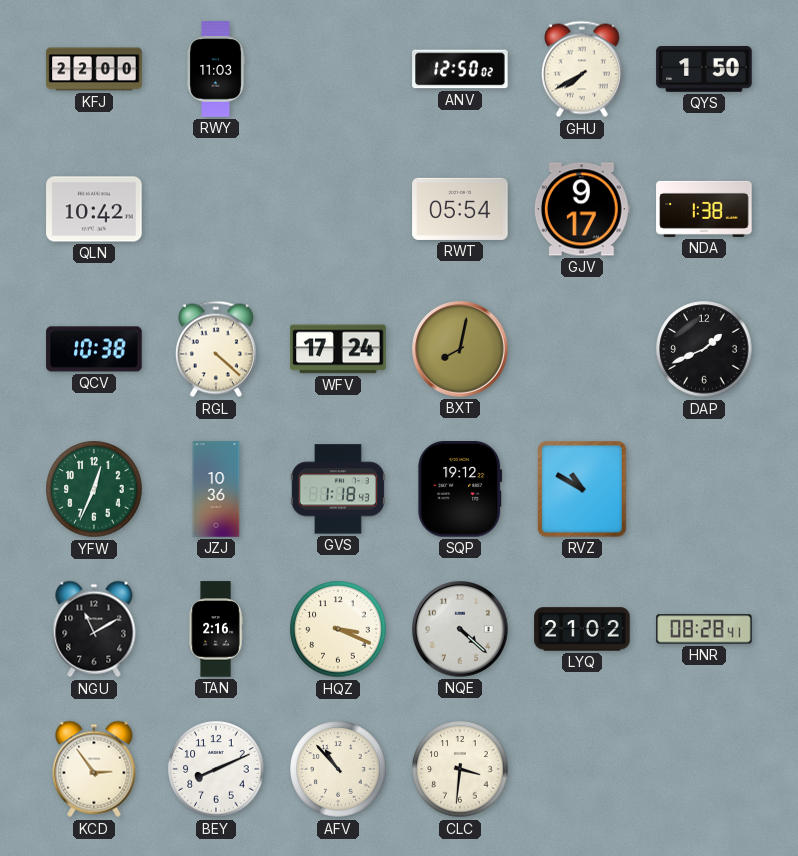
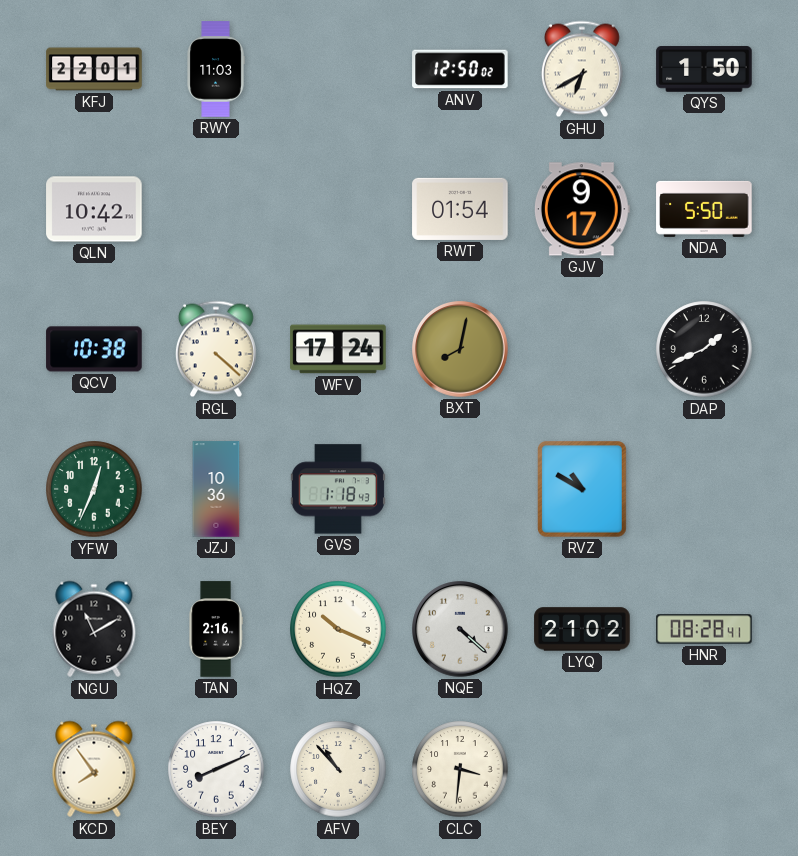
KFJ: 22:00 -> 22:01
GHU: 7:40 -> 6:40
RWT: 05:54 -> 01:54
NDA: 1:38 -> 5:50
SQP: 19:12 -> none
HQZ: 3:19 -> 10:19
KCD: 2:54 -> 7:54
